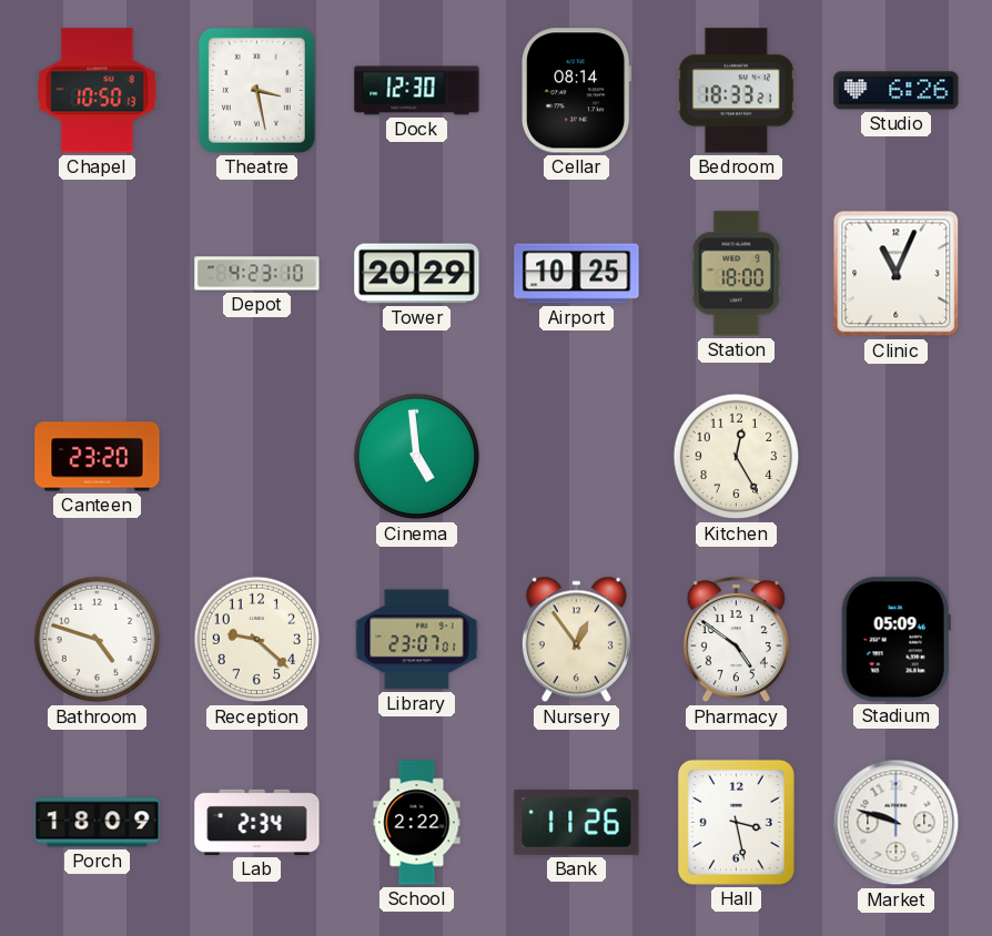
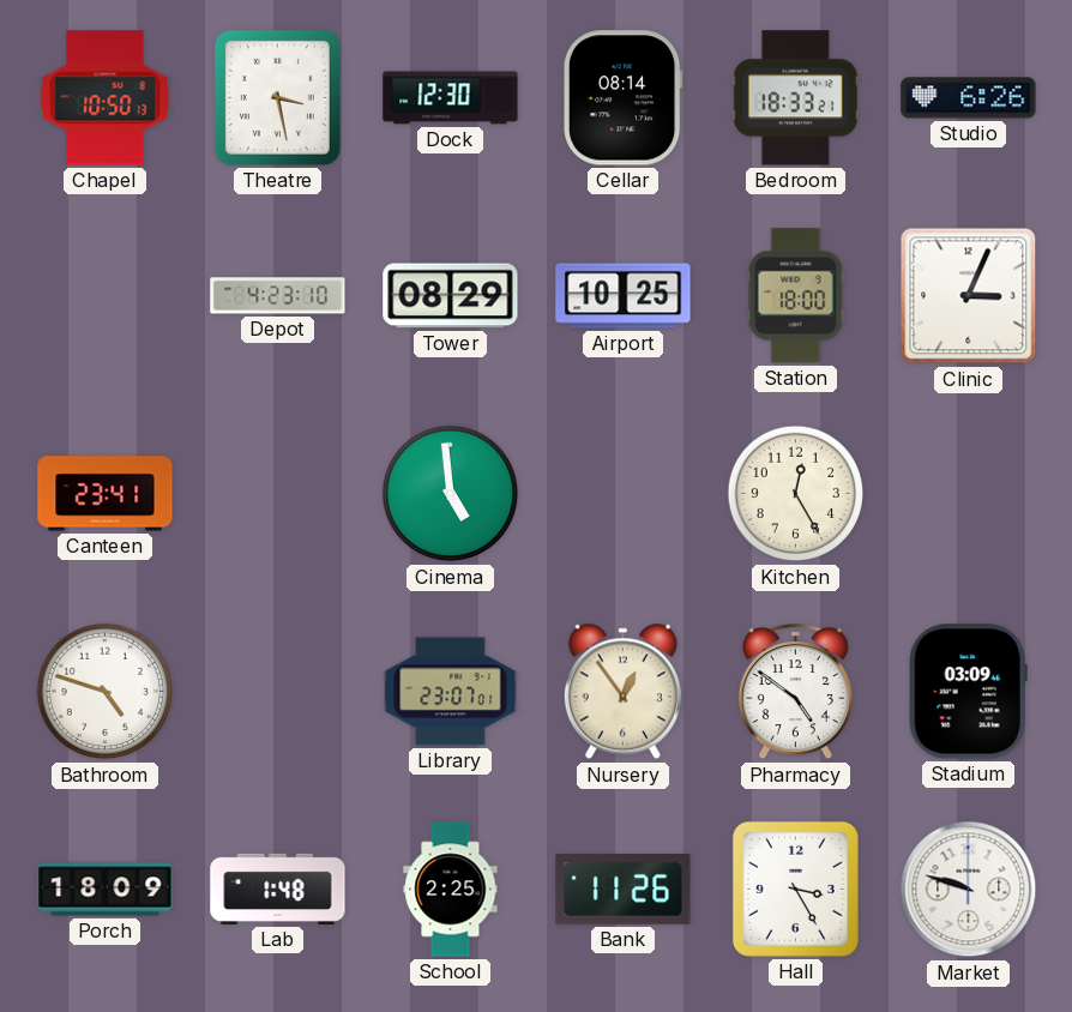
Tower: 20:29 -> 08:29
Clinic: 11:04 -> 3:04
Canteen: 23:20 -> 23:41
Reception: 9:22 -> none
Stadium: 05:09 -> 03:09
Lab: 2:34 -> 1:48
School: 2:22 -> 2:25
Hall: 3:28 -> 3:25
